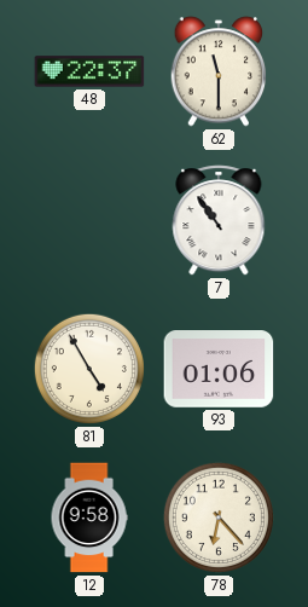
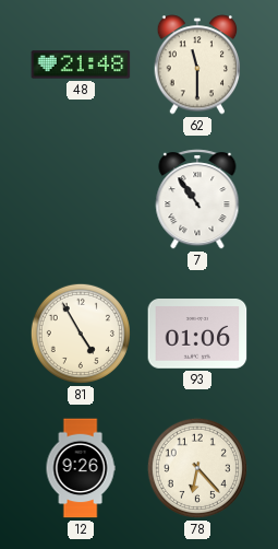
48: 22:37 -> 21:48
12: 9:58 -> 9:26
